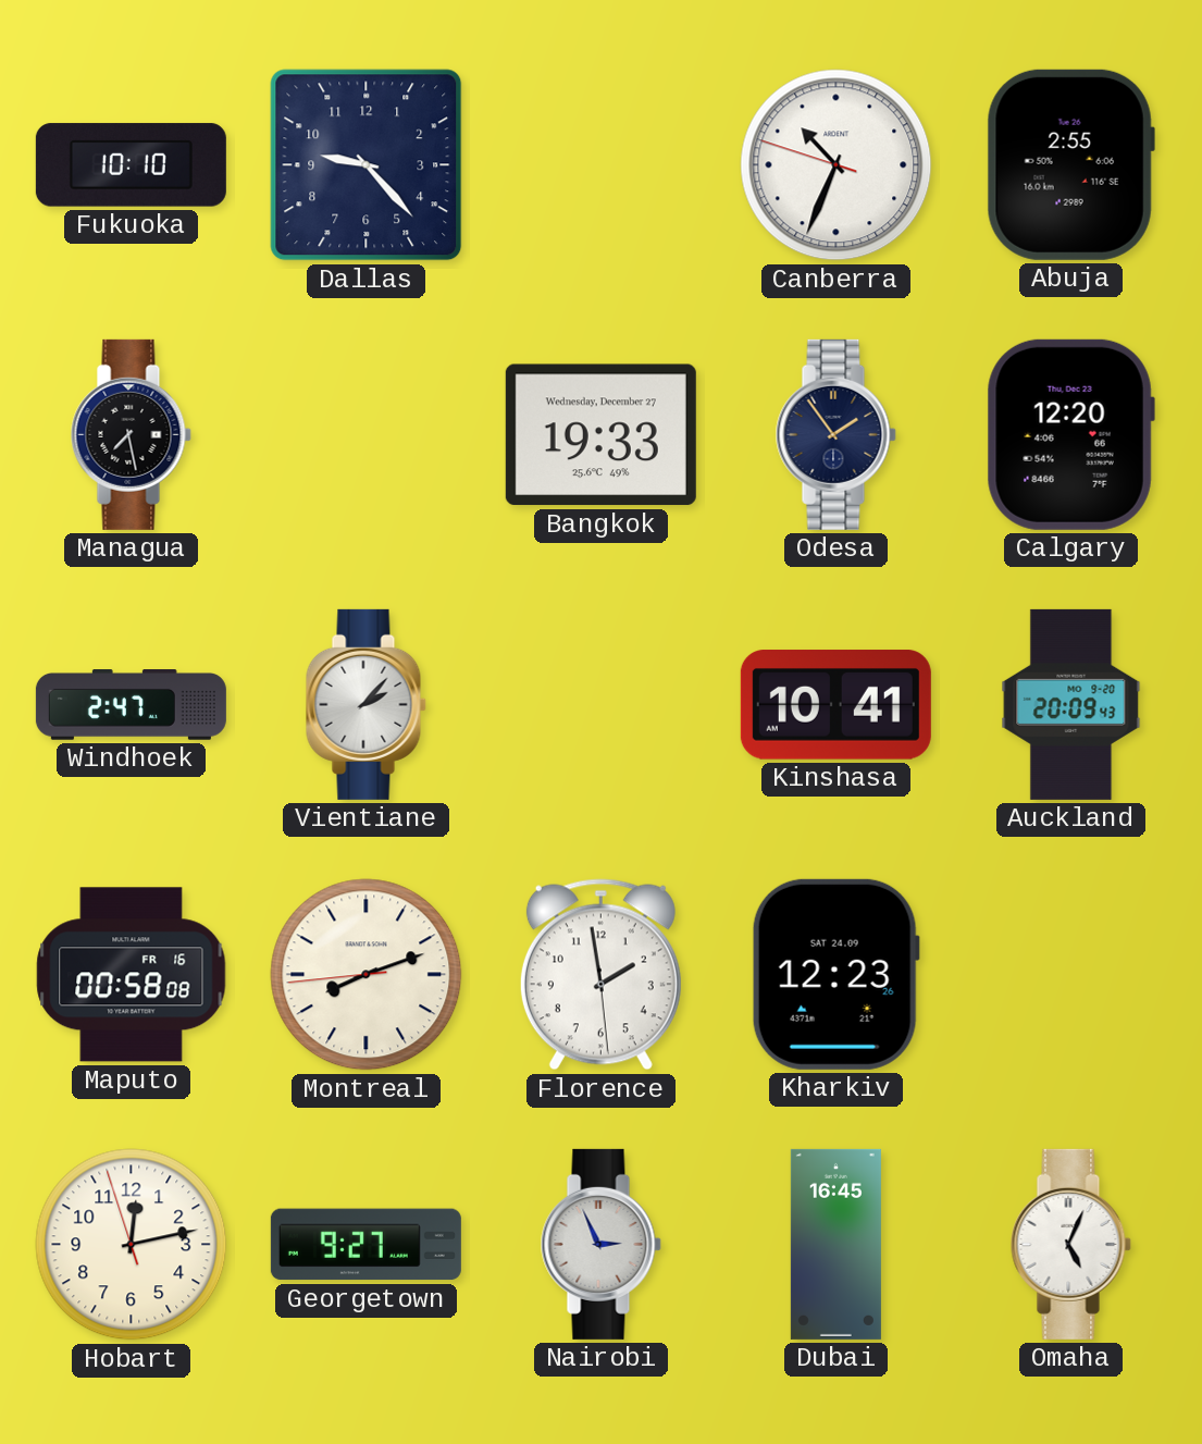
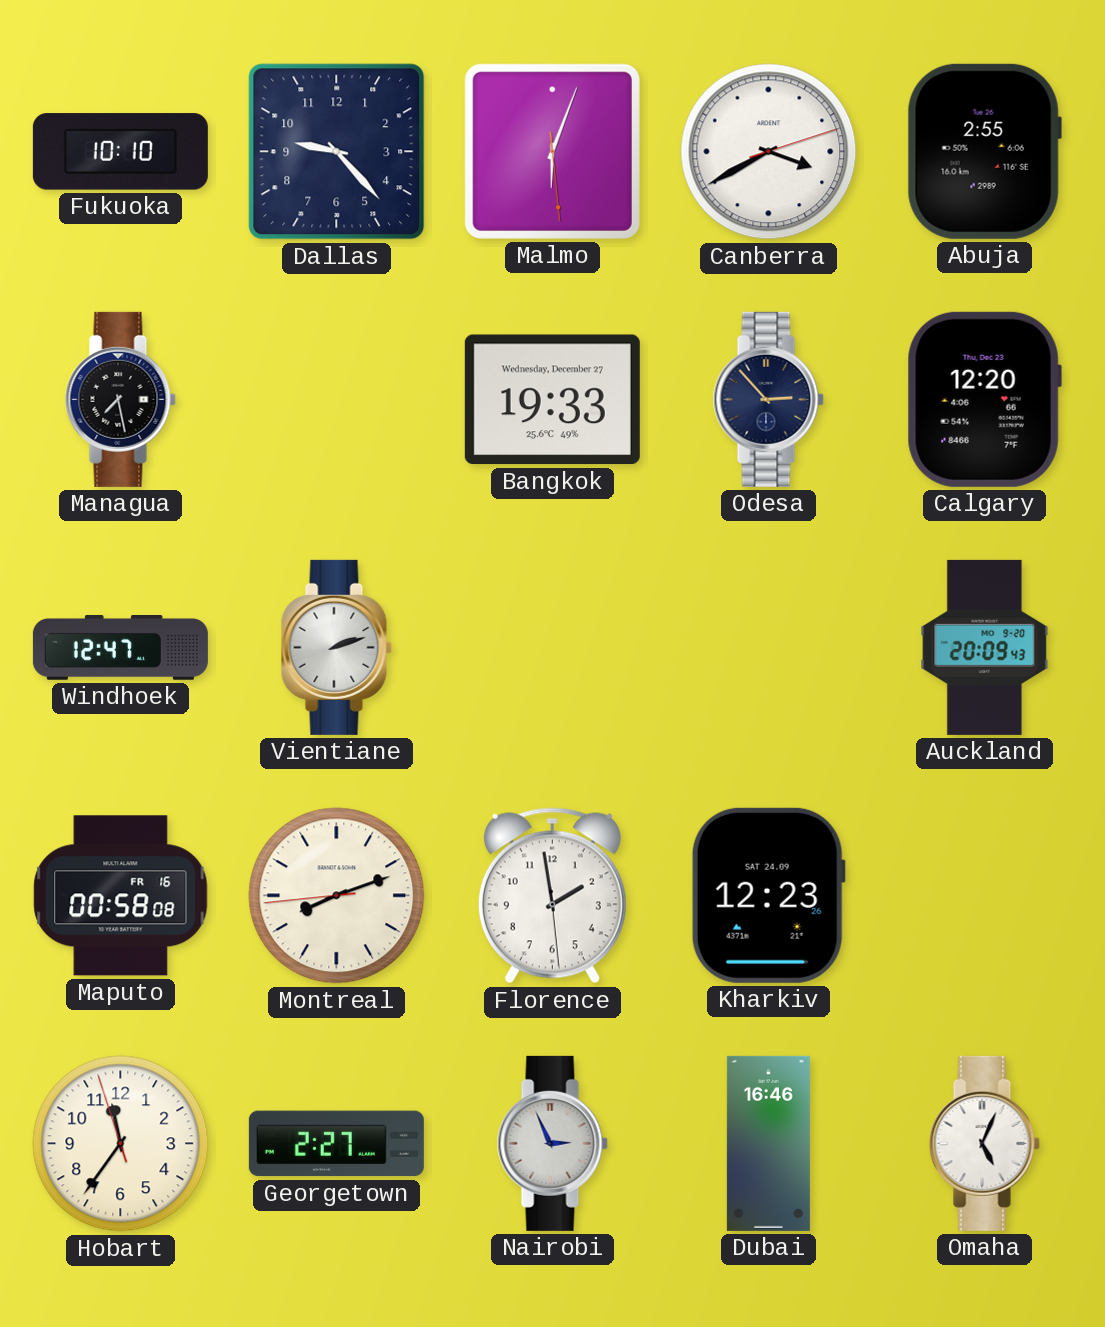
Malmo: none -> 6:03
Canberra: 10:33 -> 3:40
Odesa: 1:54 -> 2:53
Windhoek: 2:47 -> 12:47
Vientiane: 2:07 -> 2:12
Kinshasa: 10:41 -> none
Hobart: 12:12 -> 11:35
Georgetown: 9:27 -> 2:27
Dubai: 16:45 -> 16:46
